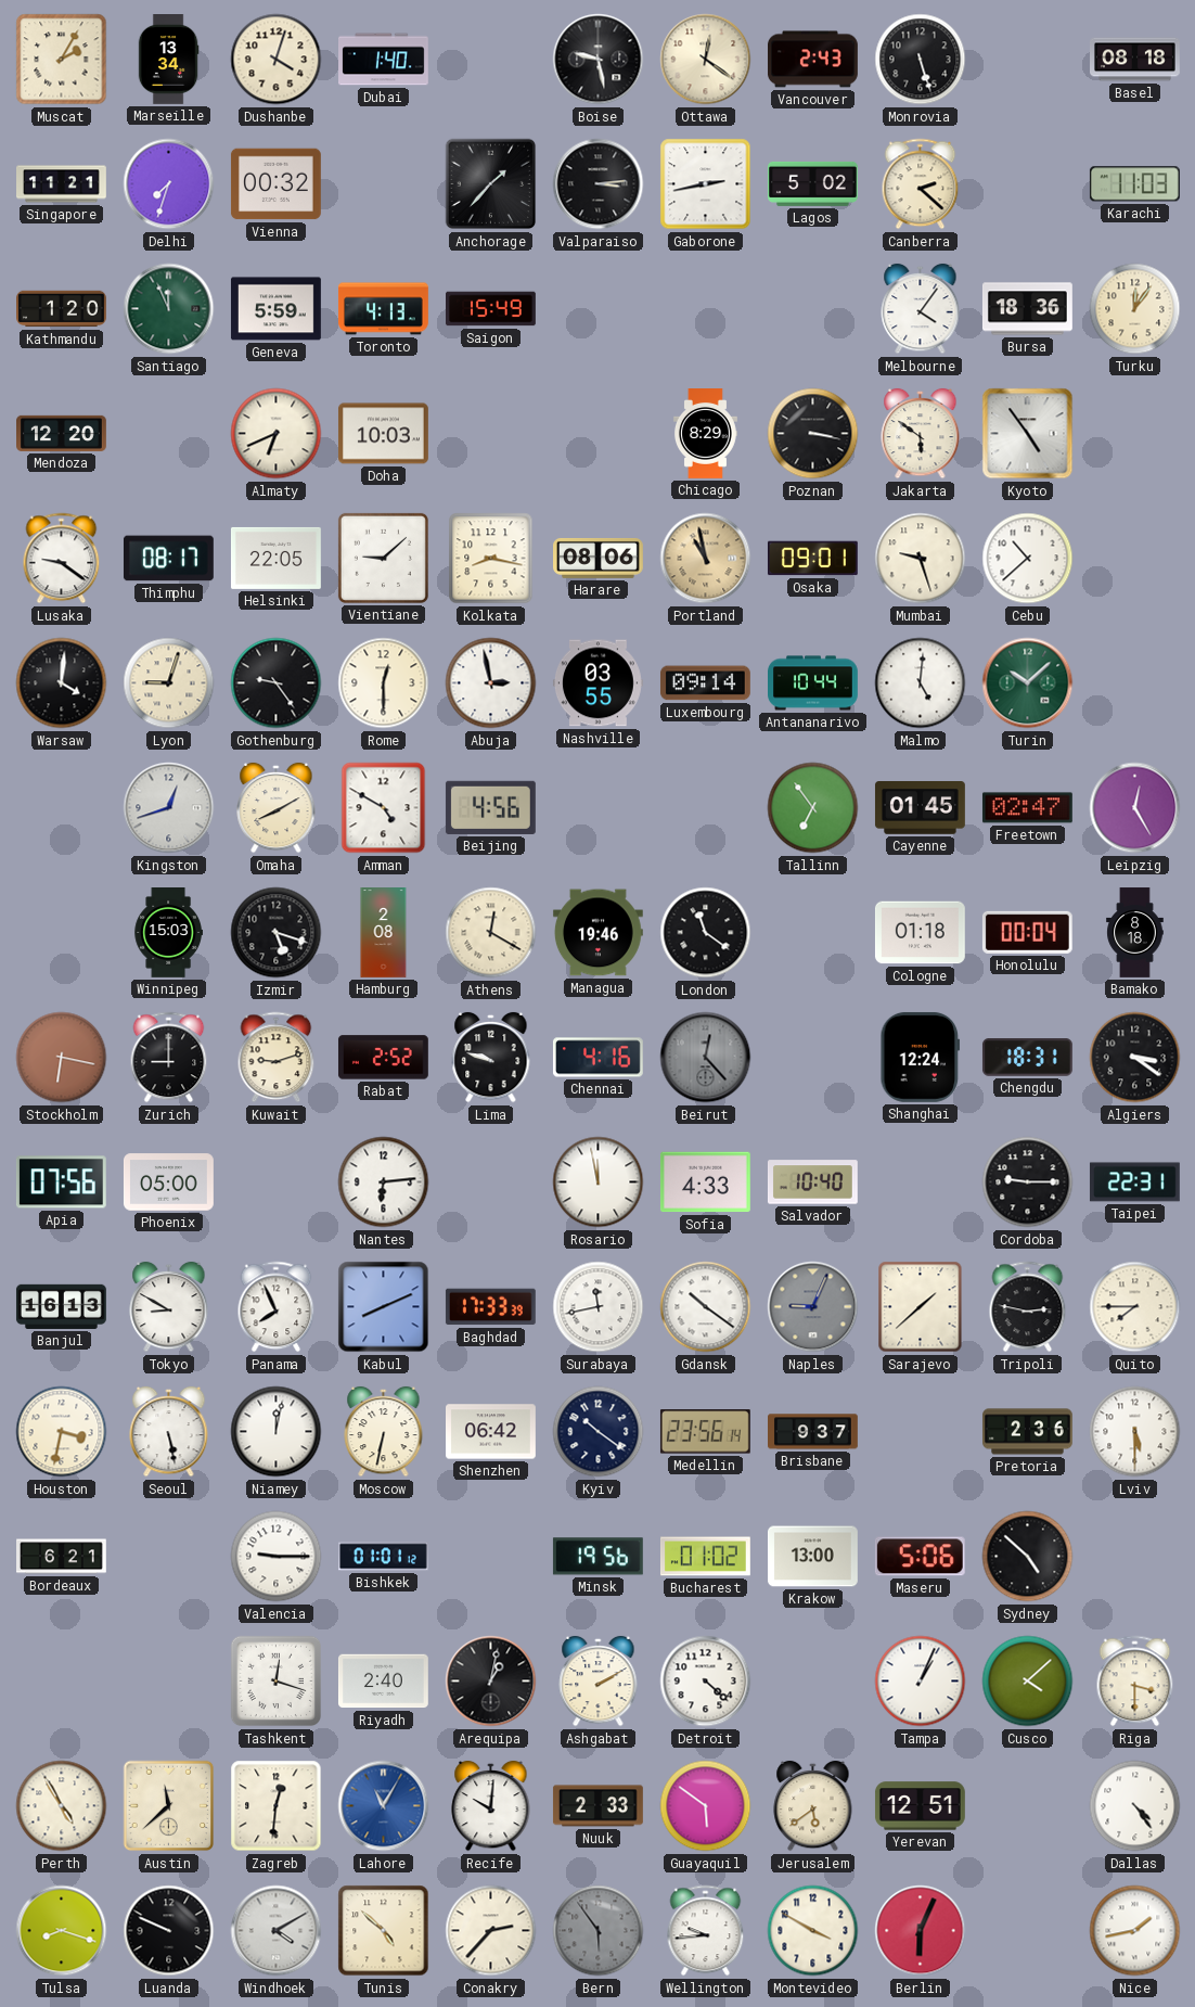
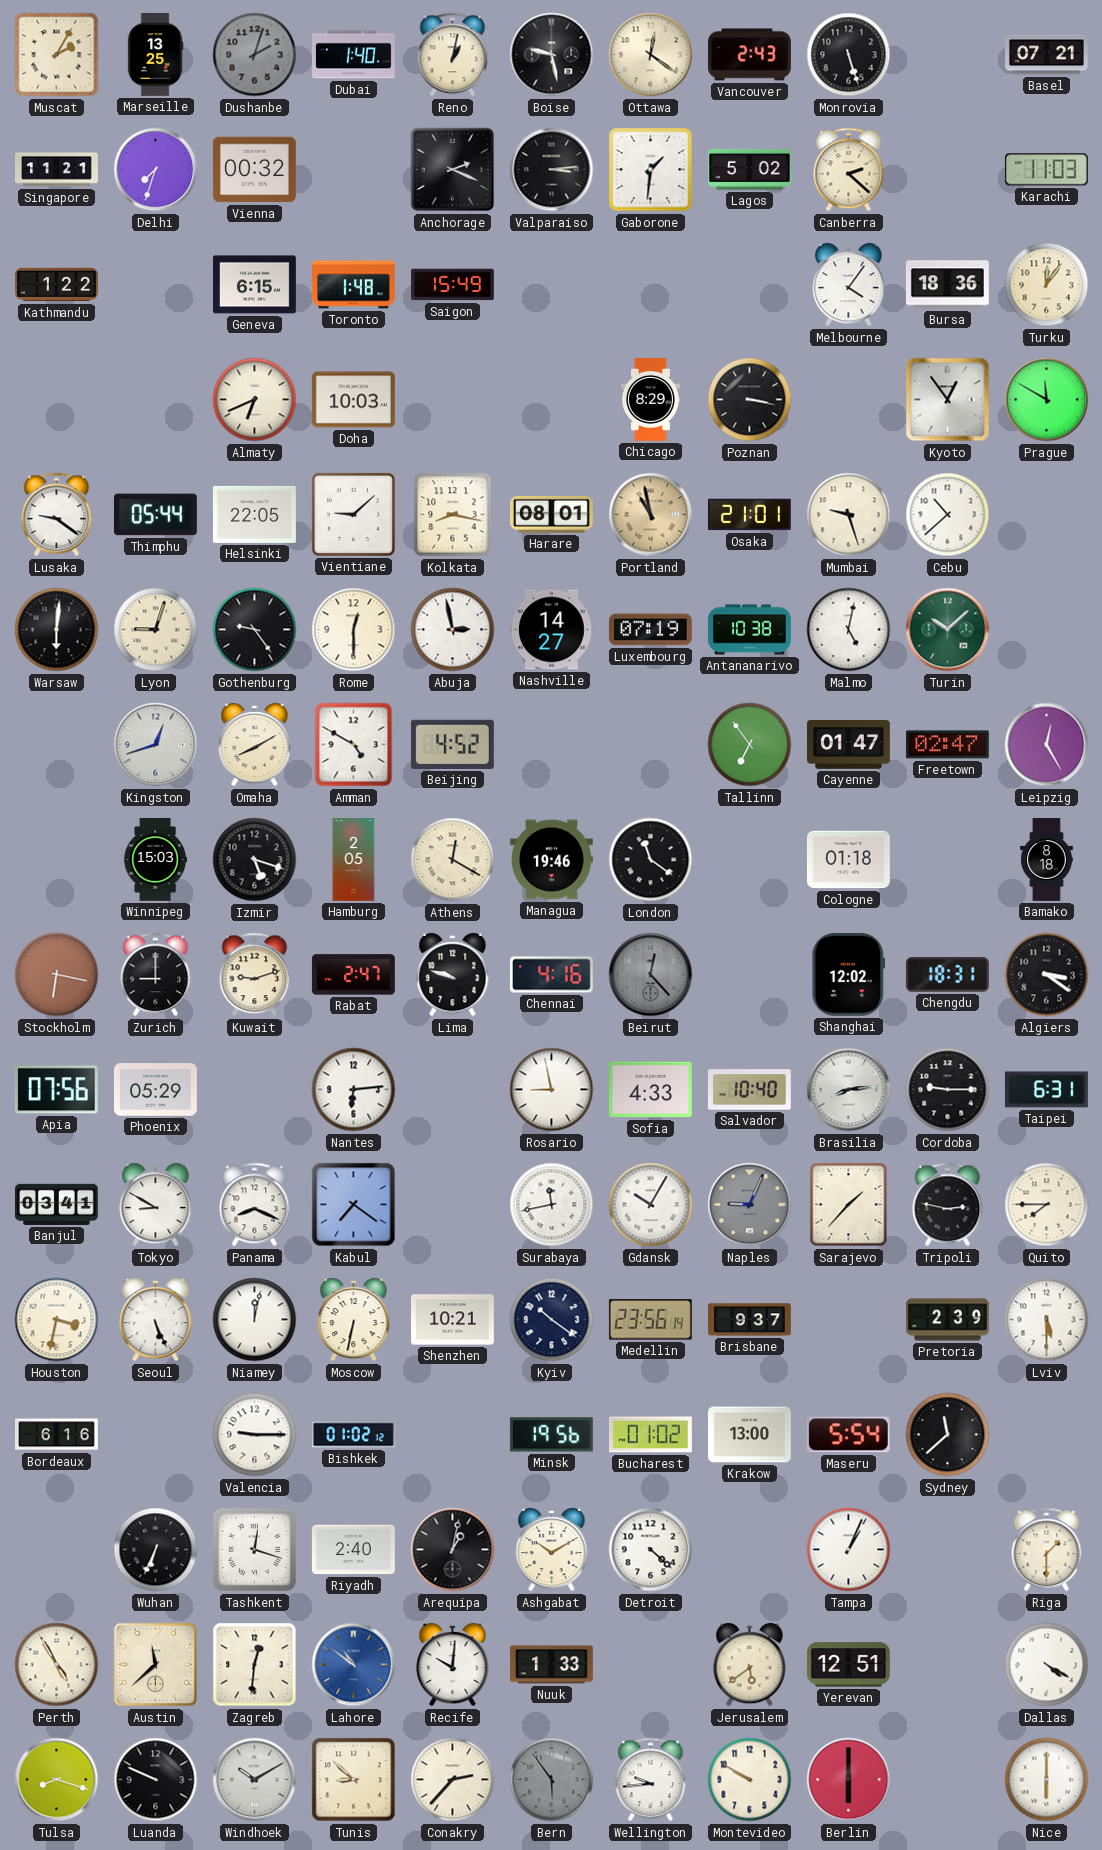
Marseille: 13:34 -> 13:25
Dushanbe: 4:03 -> 2:03
Dushanbe dial: cream -> grey
Reno: none -> 1:02
Basel: 08:18 -> 07:21
Anchorage: 1:37 -> 2:19
Gaborone: 2:43 -> 1:31
Kathmandu: 1:20 -> 1:22
Santiago: 11:56 -> none
Geneva: 5:59 -> 6:15
Toronto: 4:13 -> 1:48
Mendoza: 12:20 -> none
Jakarta: 5:51 -> none
Kyoto: 4:54 -> 12:54
Prague: none -> 11:50
Thimphu: 08:17 -> 05:44
Harare: 08:06 -> 08:01
Osaka: 09:01 -> 21:01
Warsaw: 4:01 -> 6:01
Nashville: 03:55 -> 14:27
Luxembourg: 09:14 -> 07:19
Antananarivo: 10:44 -> 10:38
Malmo: 5:01 -> 5:02
Beijing: 4:56 -> 4:52
Cayenne: 01:45 -> 01:47
Hamburg: 2:08 -> 2:05
Honolulu: 00:04 -> none
Rabat: 2:52 -> 2:47
Shanghai: 12:24 -> 12:02
Phoenix: 05:00 -> 05:29
Rosario: 11:58 -> 8:58
Brasilia: none -> 8:14
Taipei: 22:31 -> 6:31
Banjul: 16:13 -> 03:41
Panama: 7:56 -> 8:19
Kabul: 8:11 -> 7:21
Baghdad: 17:33 -> none
Gdansk: 10:21 -> 10:05
Sarajevo: 1:38 -> 1:37
Seoul: 5:28 -> 5:26
Shenzhen: 06:42 -> 10:21
Pretoria: 2:36 -> 2:39
Bordeaux: 6:21 -> 6:16
Bishkek: 01:01 -> 01:02
Maseru: 5:06 -> 5:54
Sydney: 4:52 -> 11:38
Wuhan: none -> 6:34
Ashgabat: 2:10 -> 10:10
Cusco: 4:08 -> none
Riga: 3:30 -> 1:30
Lahore: 11:05 -> 10:51
Nuuk: 2:33 -> 1:33
Guayaquil: 5:51 -> none
Dallas: 4:24 -> 4:20
Windhoek: 4:10 -> 10:10
Tunis: 4:52 -> 8:52
Montevideo: 3:50 -> 9:50
Berlin: 6:04 -> 6:00
Nice: 1:43 -> 6:00
